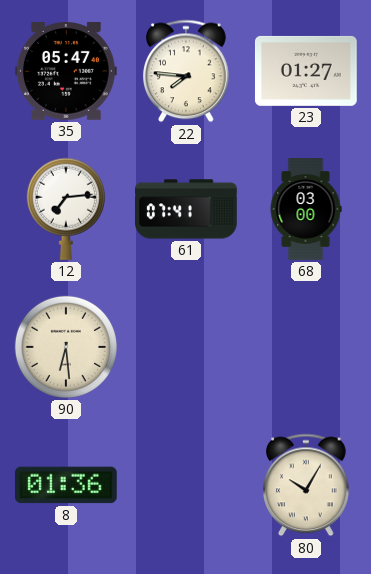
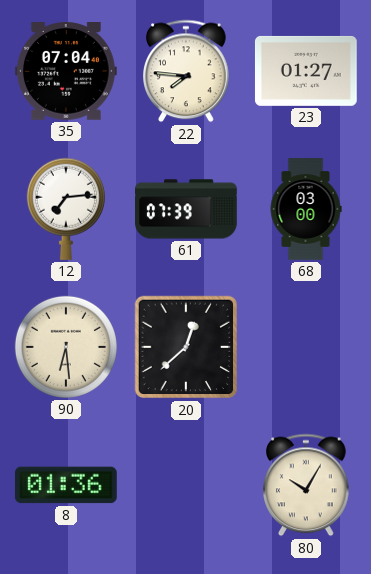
35: 05:47 -> 07:04
61: 07:41 -> 07:39
20: none -> 12:38
